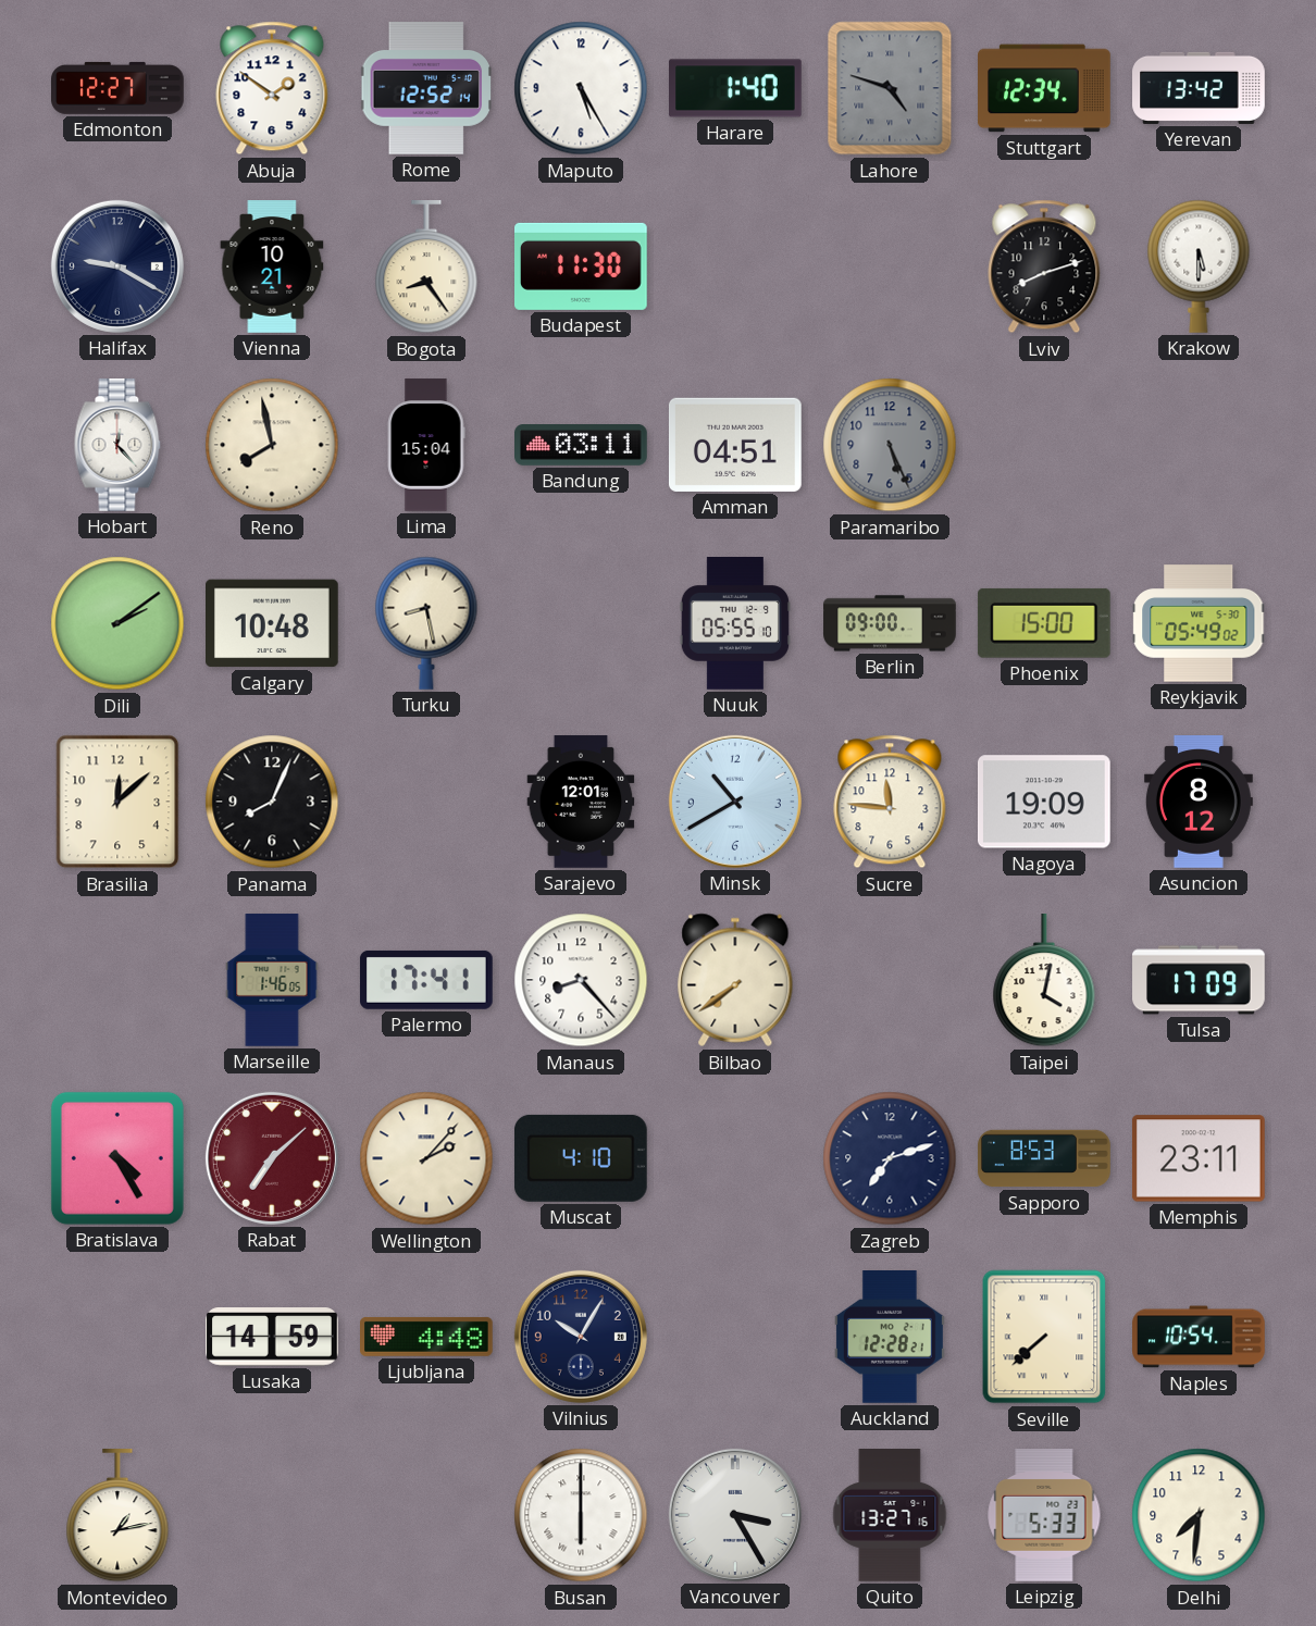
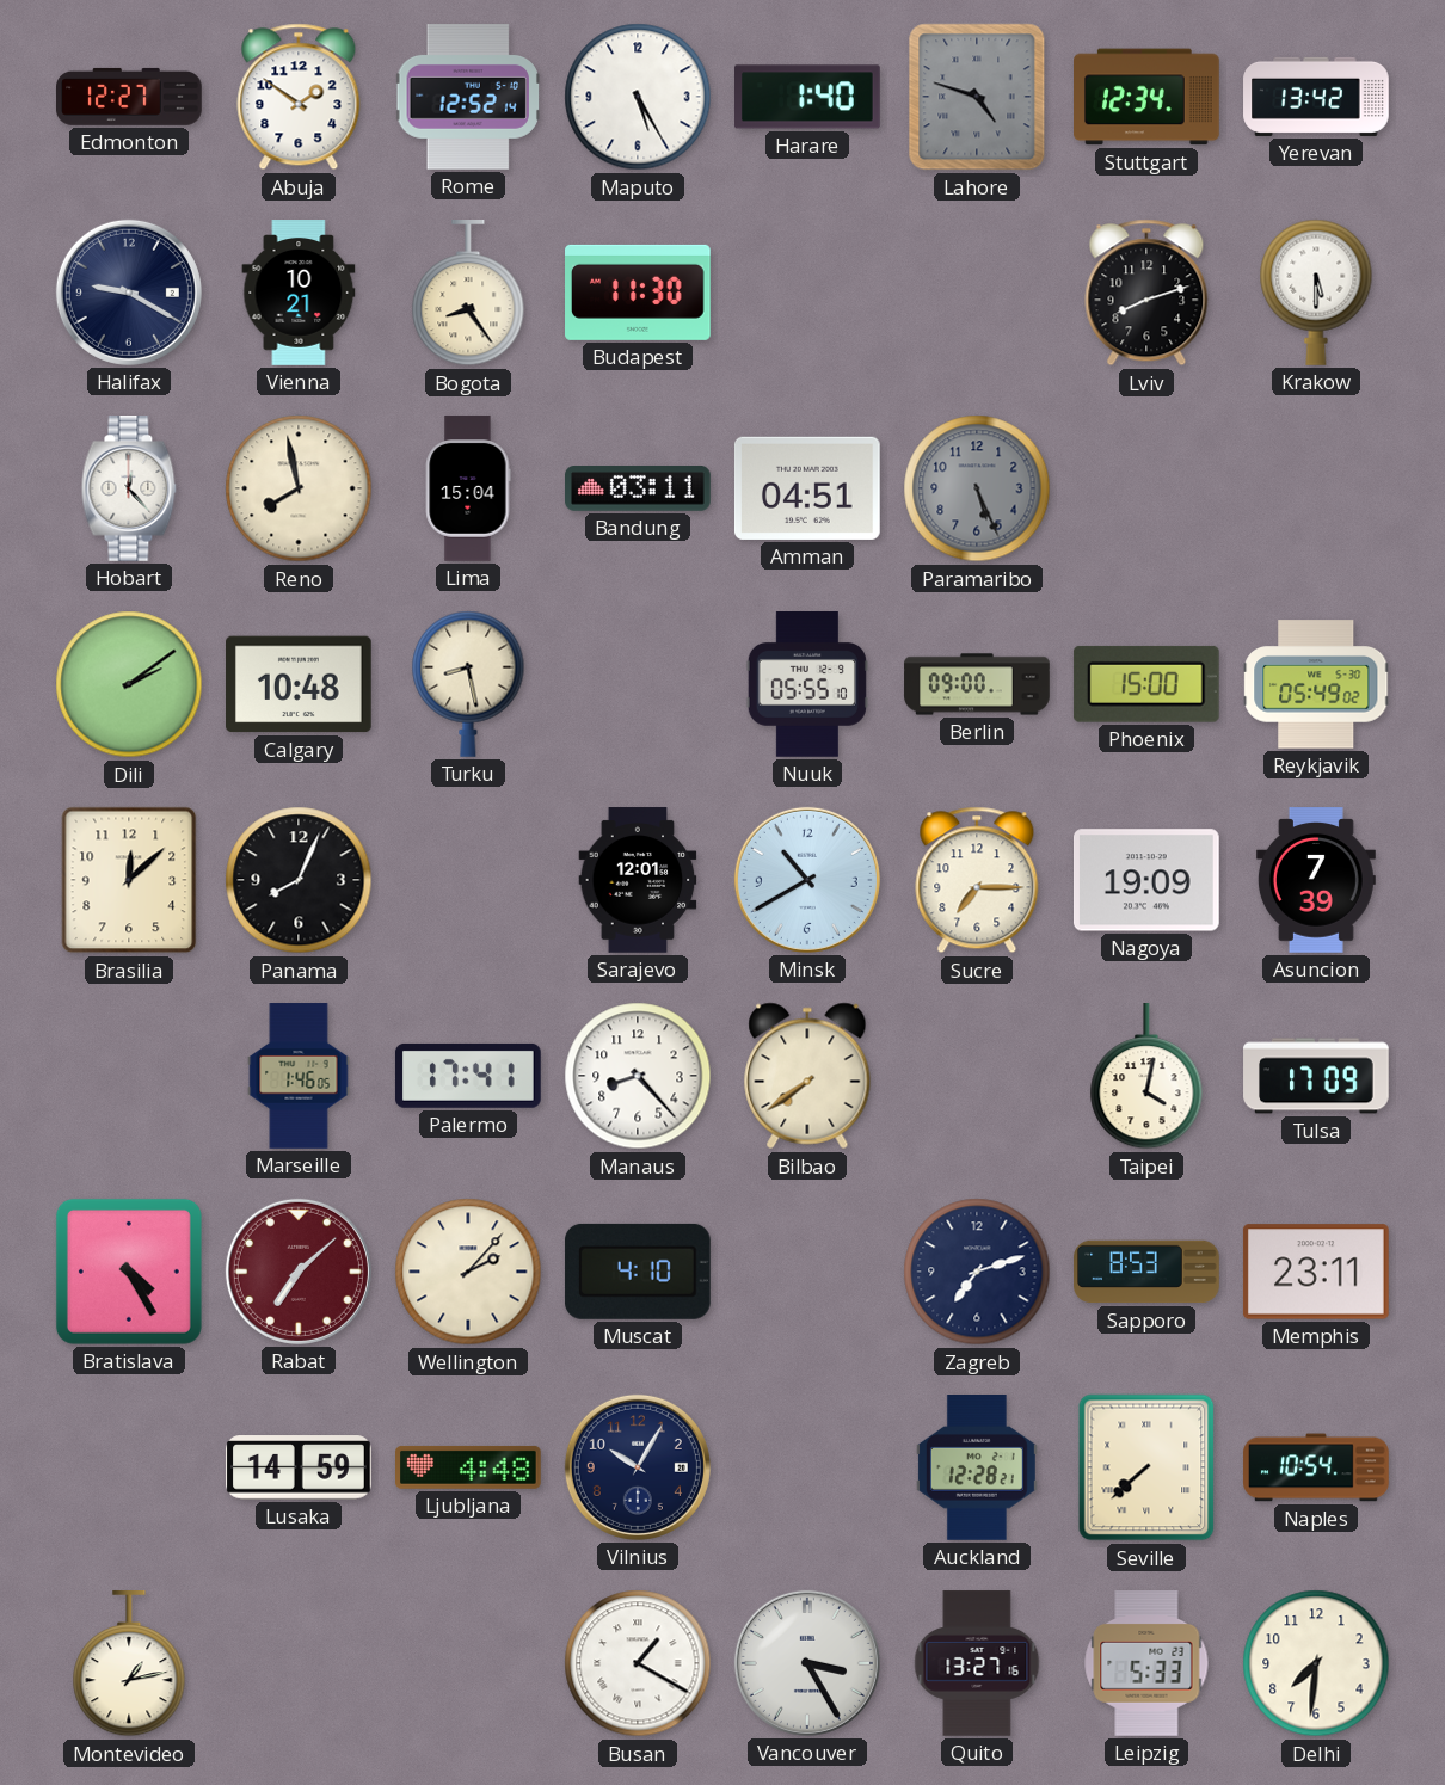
Sucre: 11:46 -> 7:15
Asuncion: 8:12 -> 7:39
Busan: 6:00 -> 1:20
